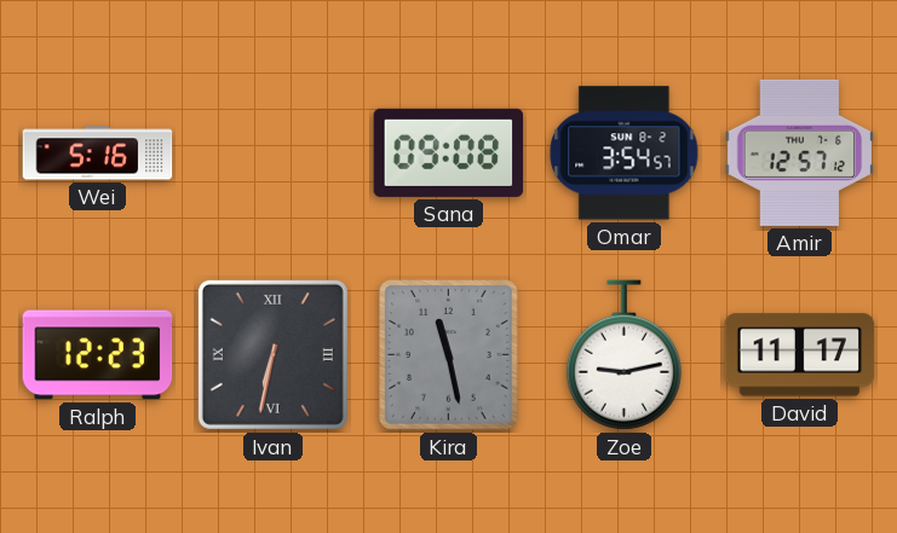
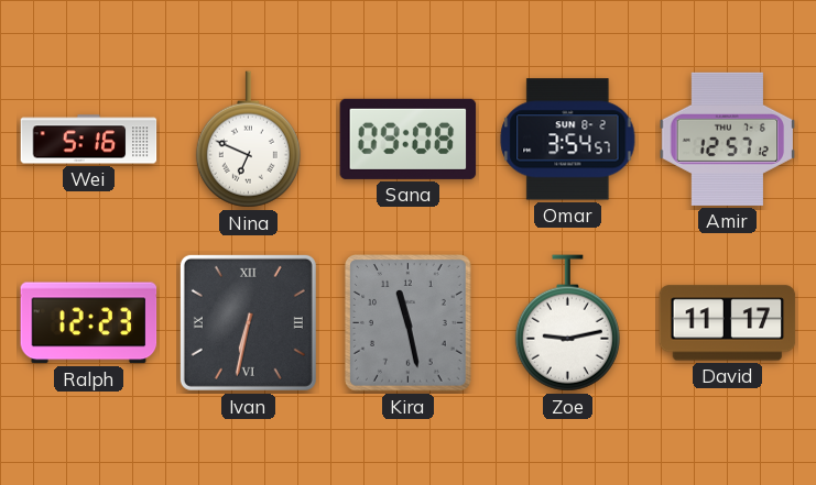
Nina: none -> 6:49
